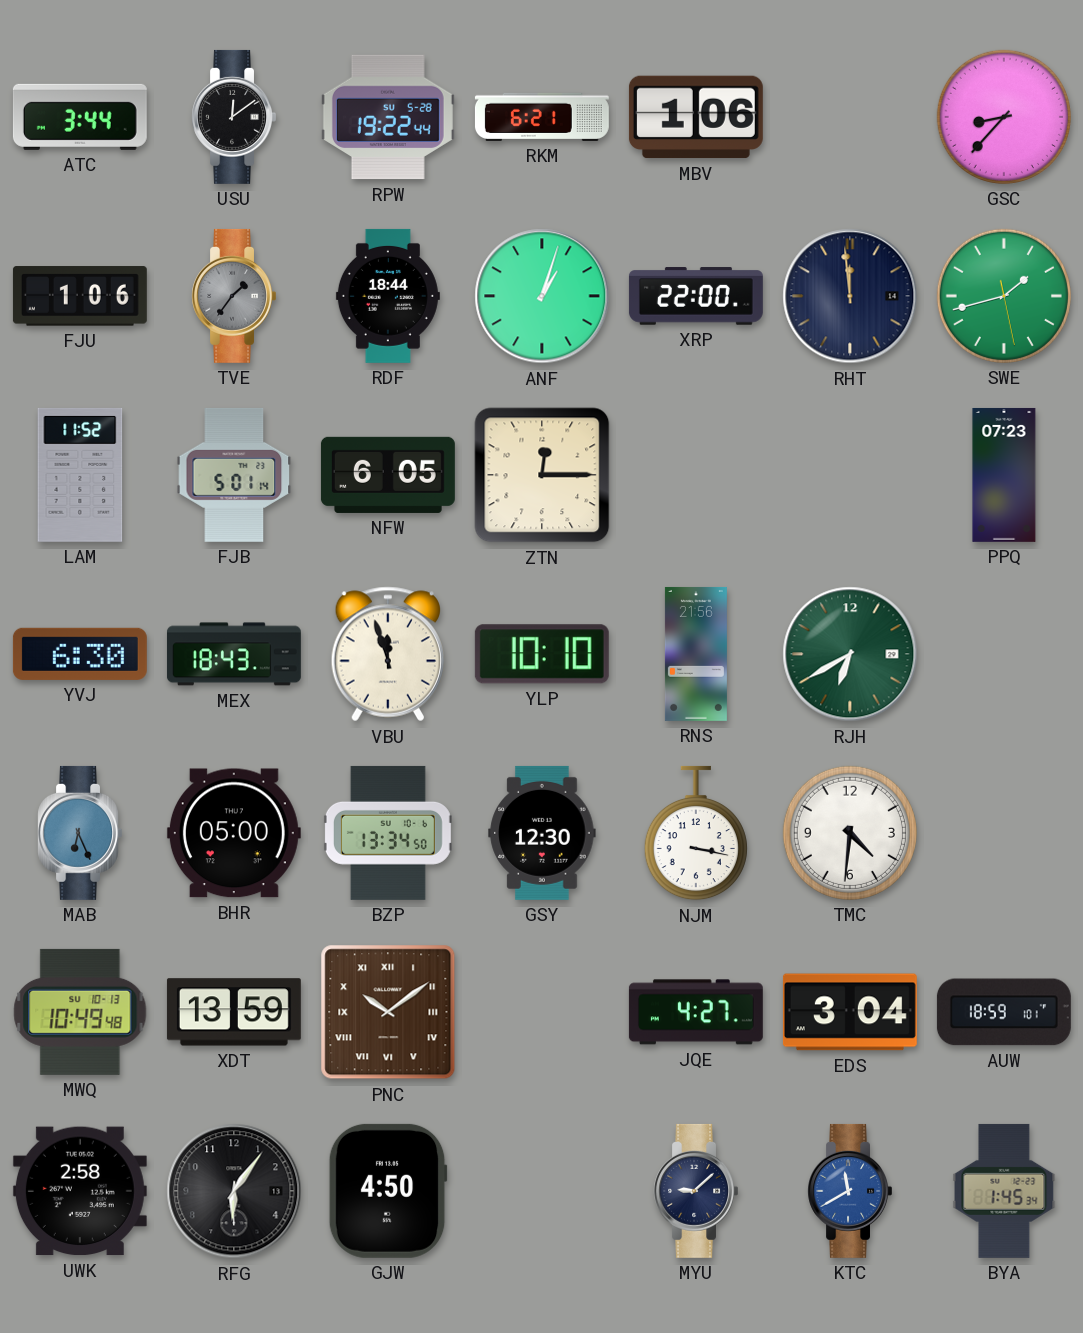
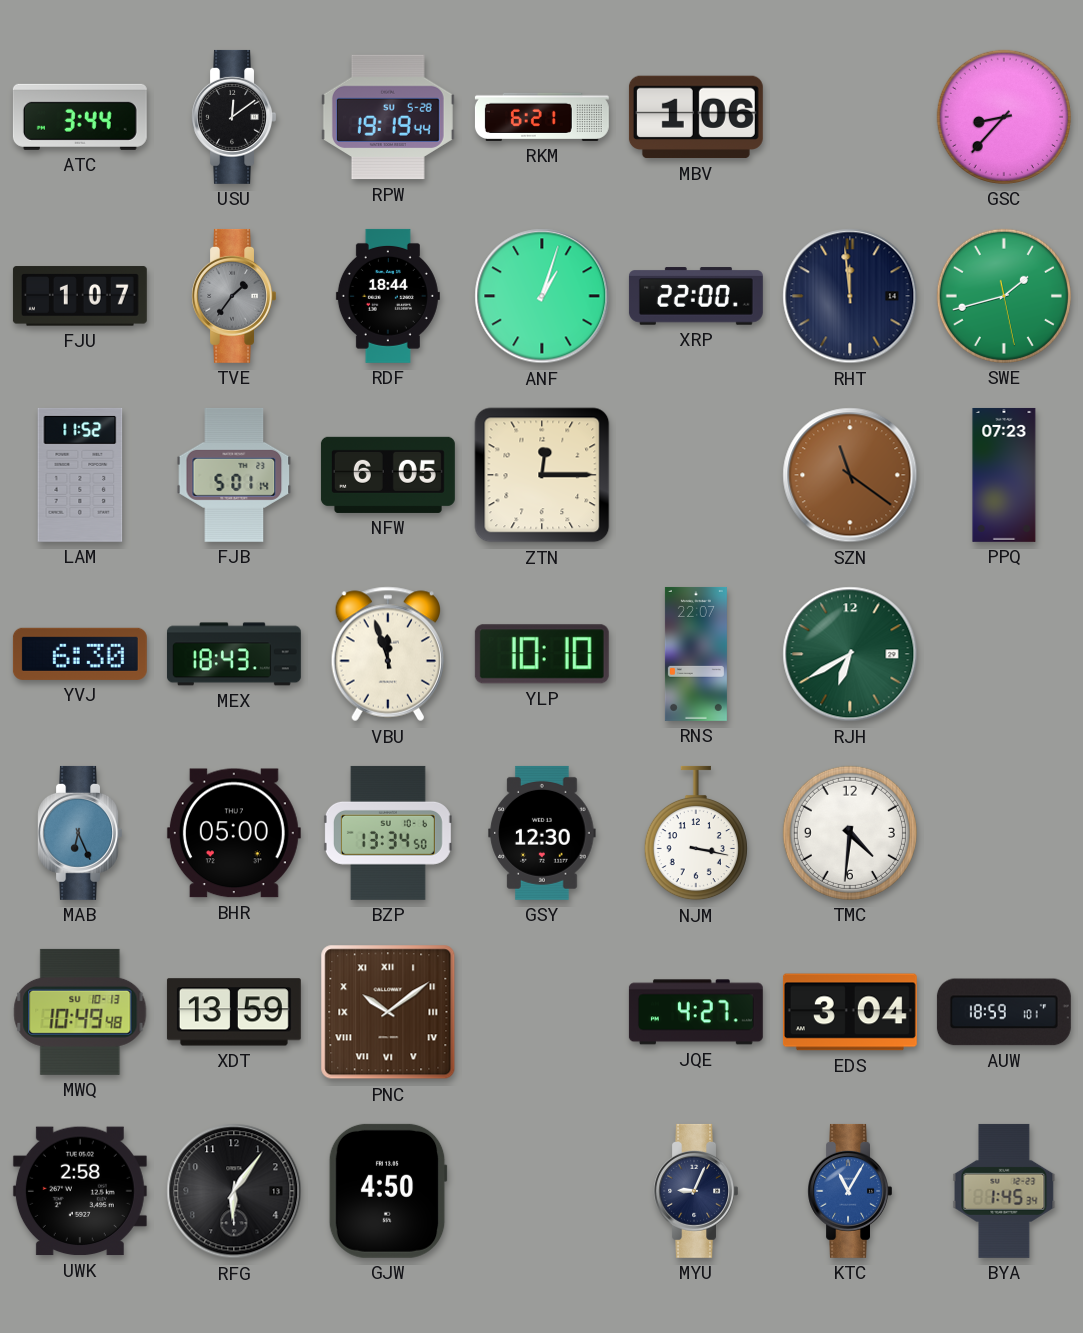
RPW: 19:22 -> 19:19
FJU: 1:06 -> 1:07
SZN: none -> 11:21
RNS: 21:56 -> 22:07
MYU: 9:08 -> 9:04
KTC: 11:40 -> 11:05
